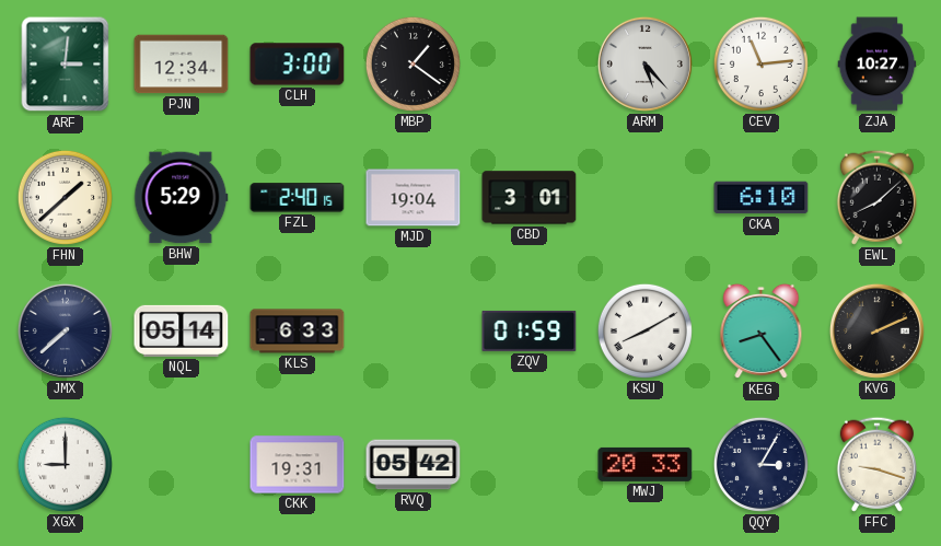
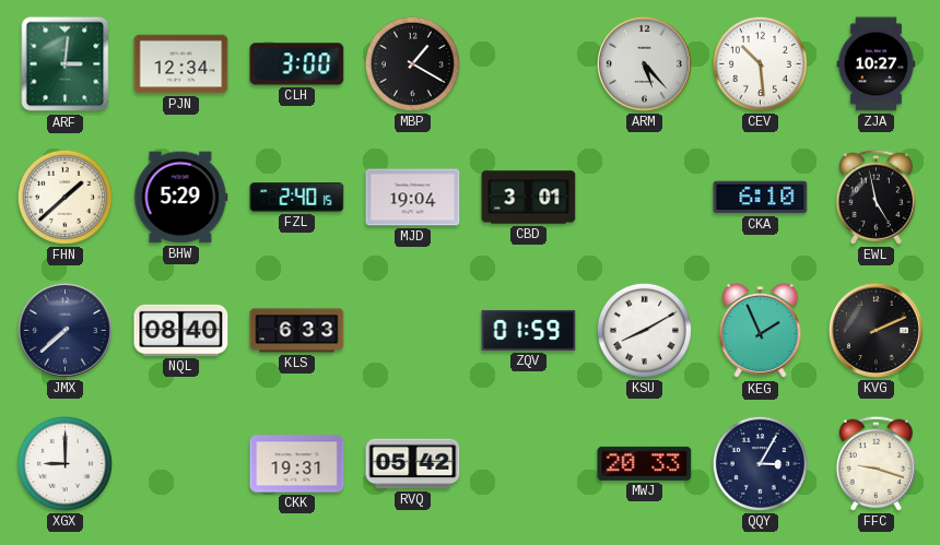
MBP: 1:21 -> 1:20
CEV: 11:14 -> 10:29
EWL: 8:08 -> 4:58
NQL: 05:14 -> 08:40
KEG: 8:24 -> 1:56
